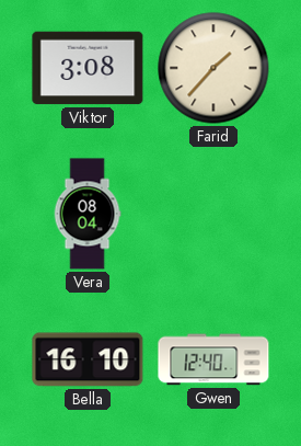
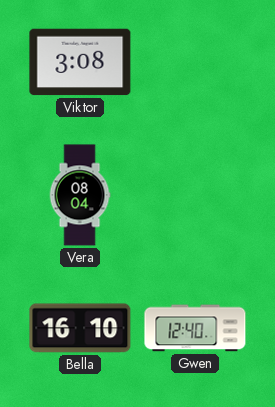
Farid: 1:37 -> none
